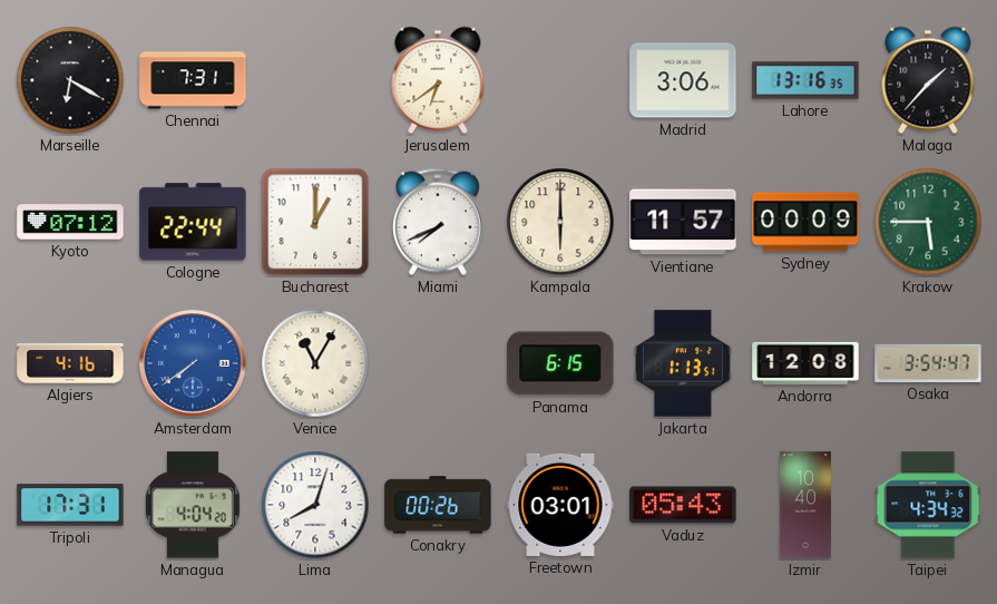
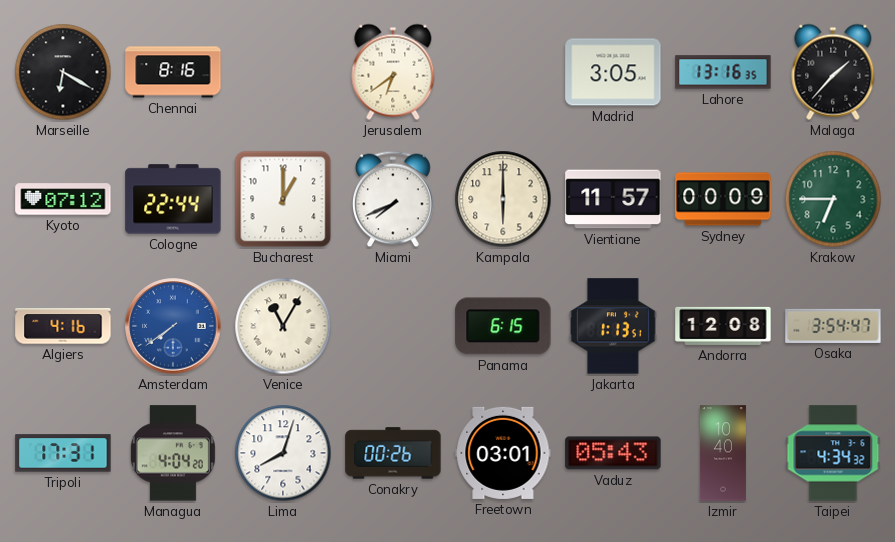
Chennai: 7:31 -> 8:16
Madrid: 3:06 -> 3:05
Krakow: 5:45 -> 6:45
